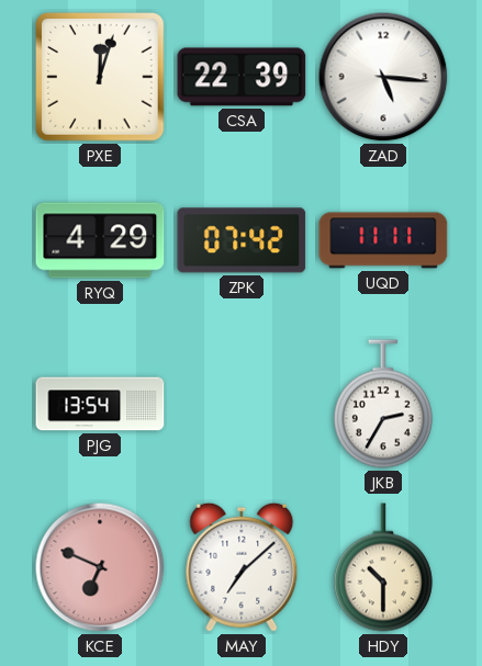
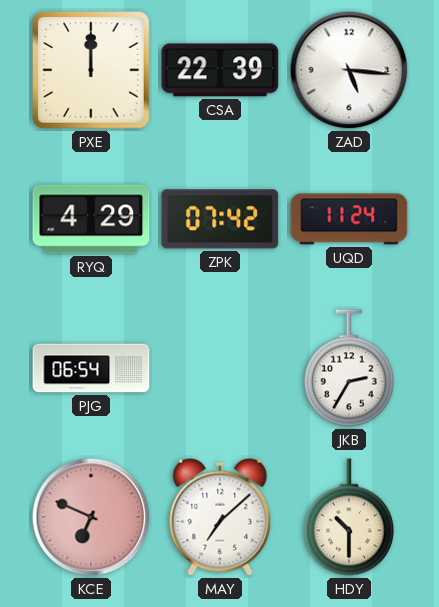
PXE: 12:03 -> 12:00
UQD: 11:11 -> 11:24
PJG: 13:54 -> 06:54
